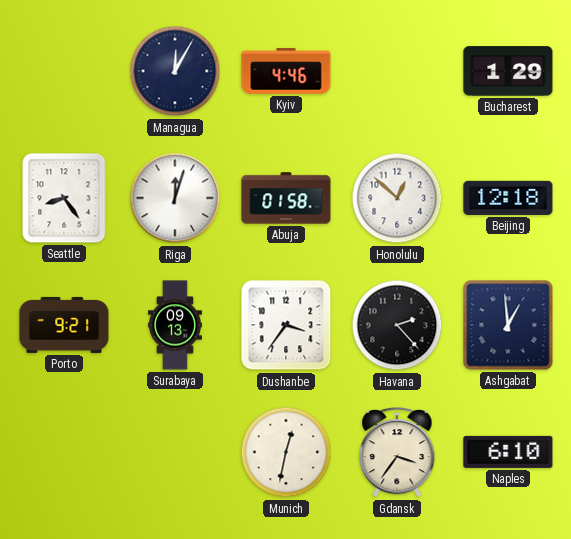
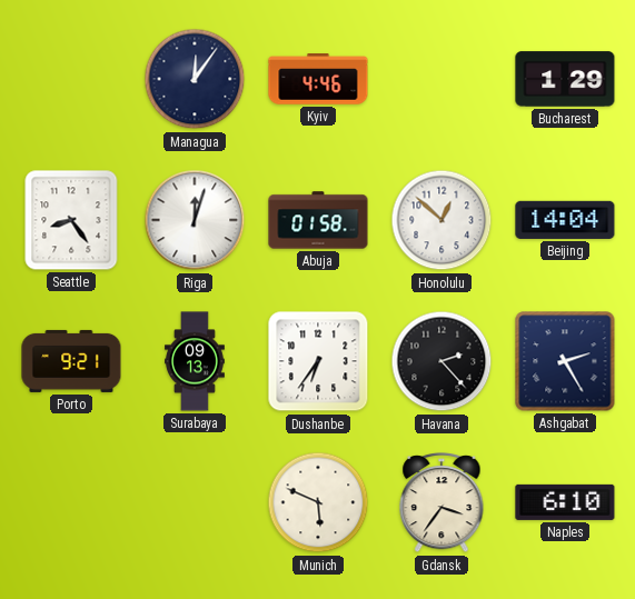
Managua: 12:05 -> 12:06
Beijing: 12:18 -> 14:04
Dushanbe: 3:36 -> 6:36
Ashgabat: 12:59 -> 2:25
Munich: 12:32 -> 5:49
